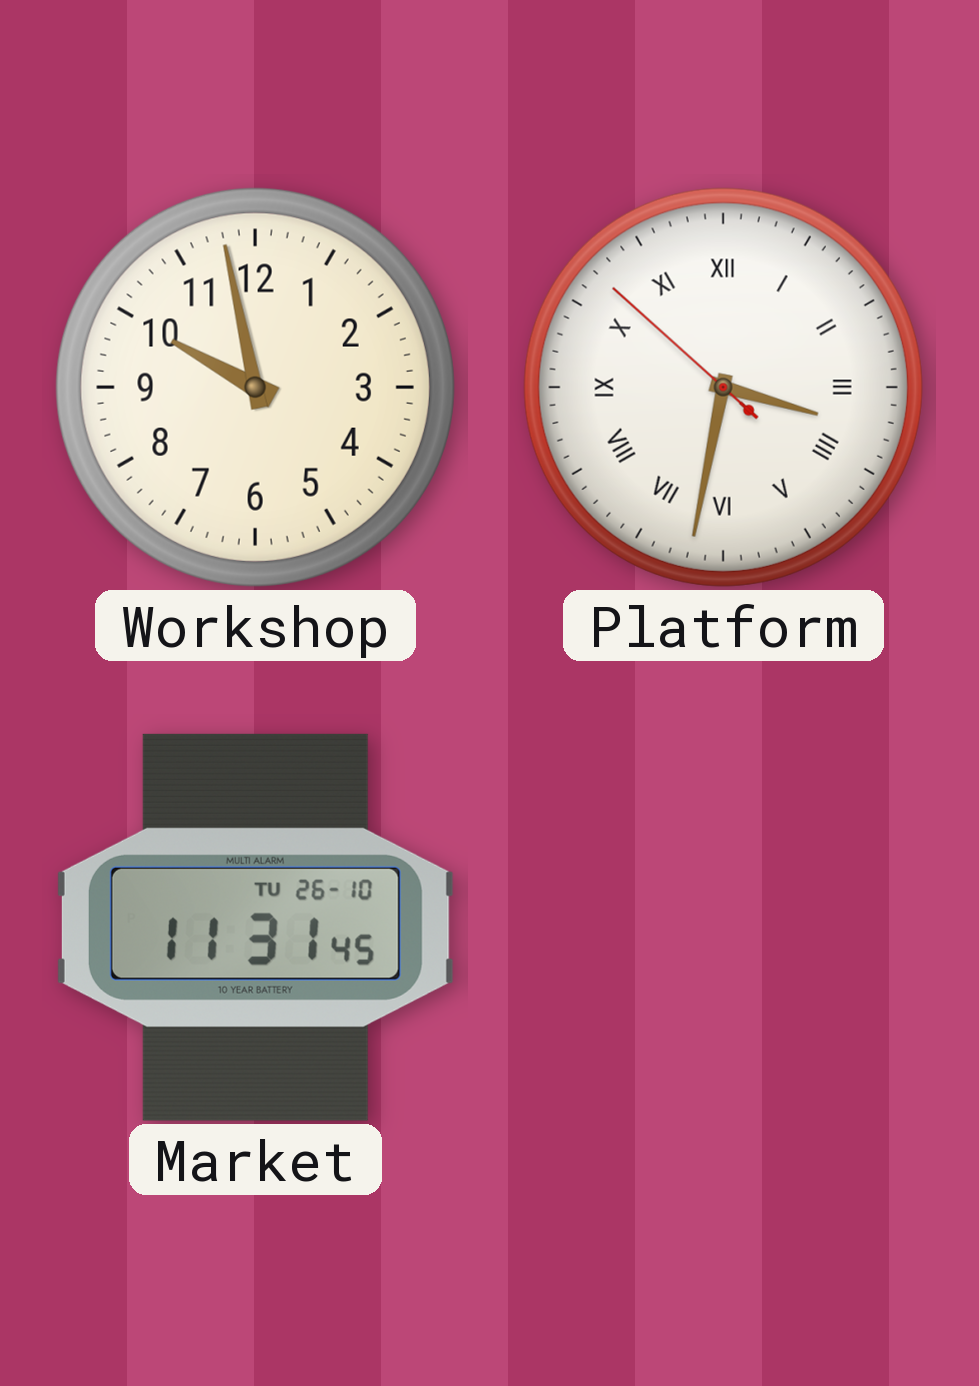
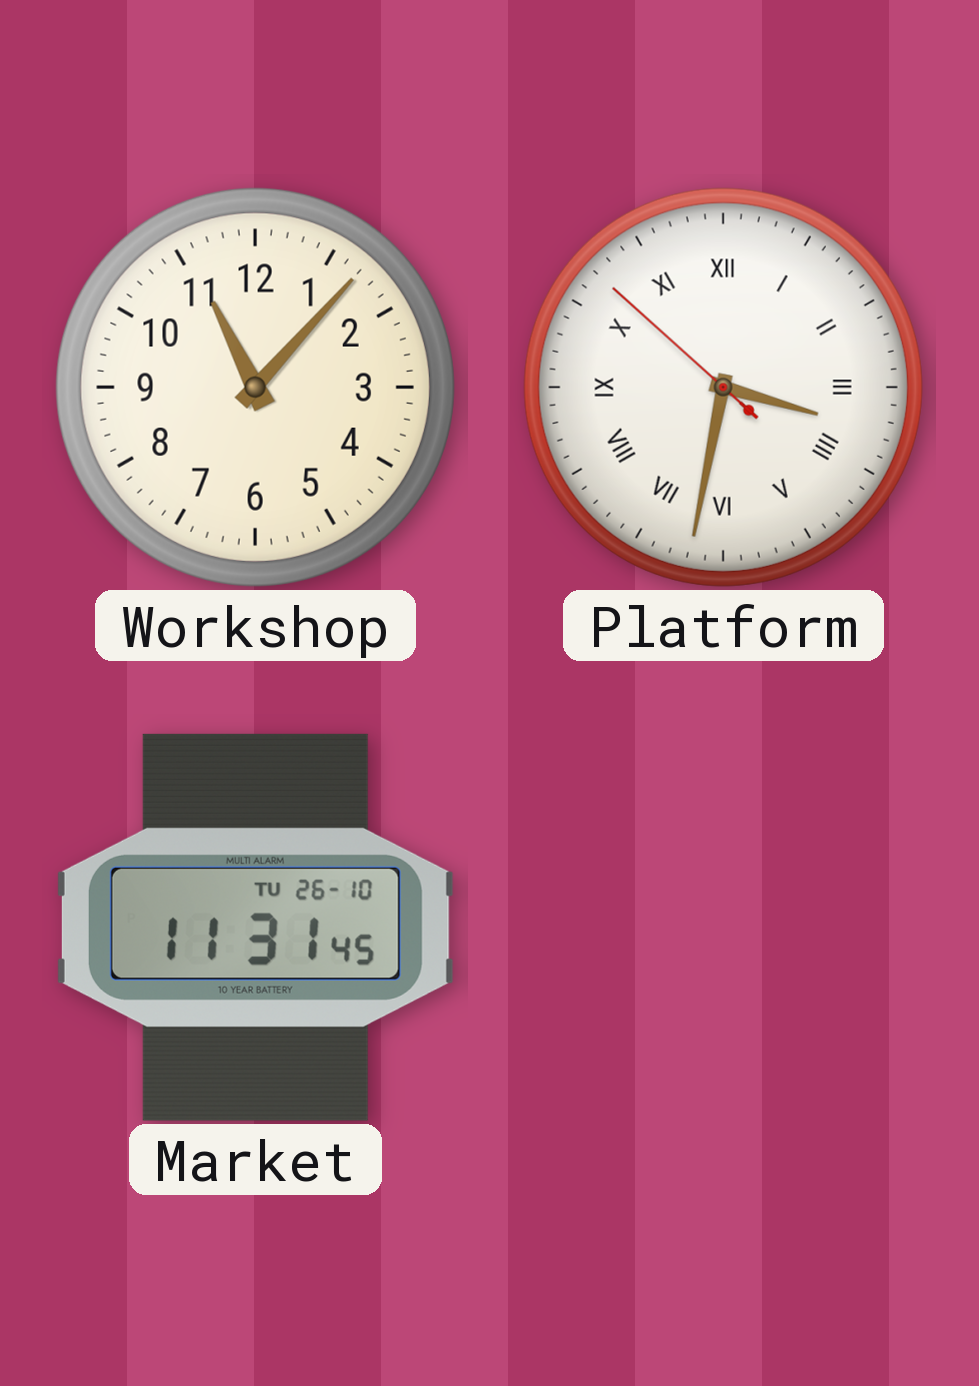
Workshop: 9:58 -> 11:07
